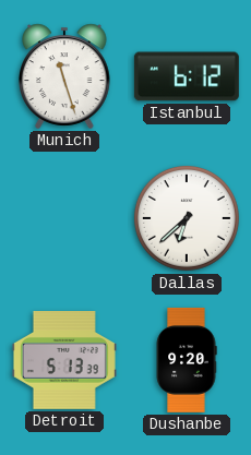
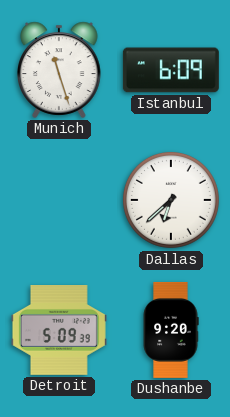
Istanbul: 6:12 -> 6:09
Detroit: 5:13 -> 5:09
